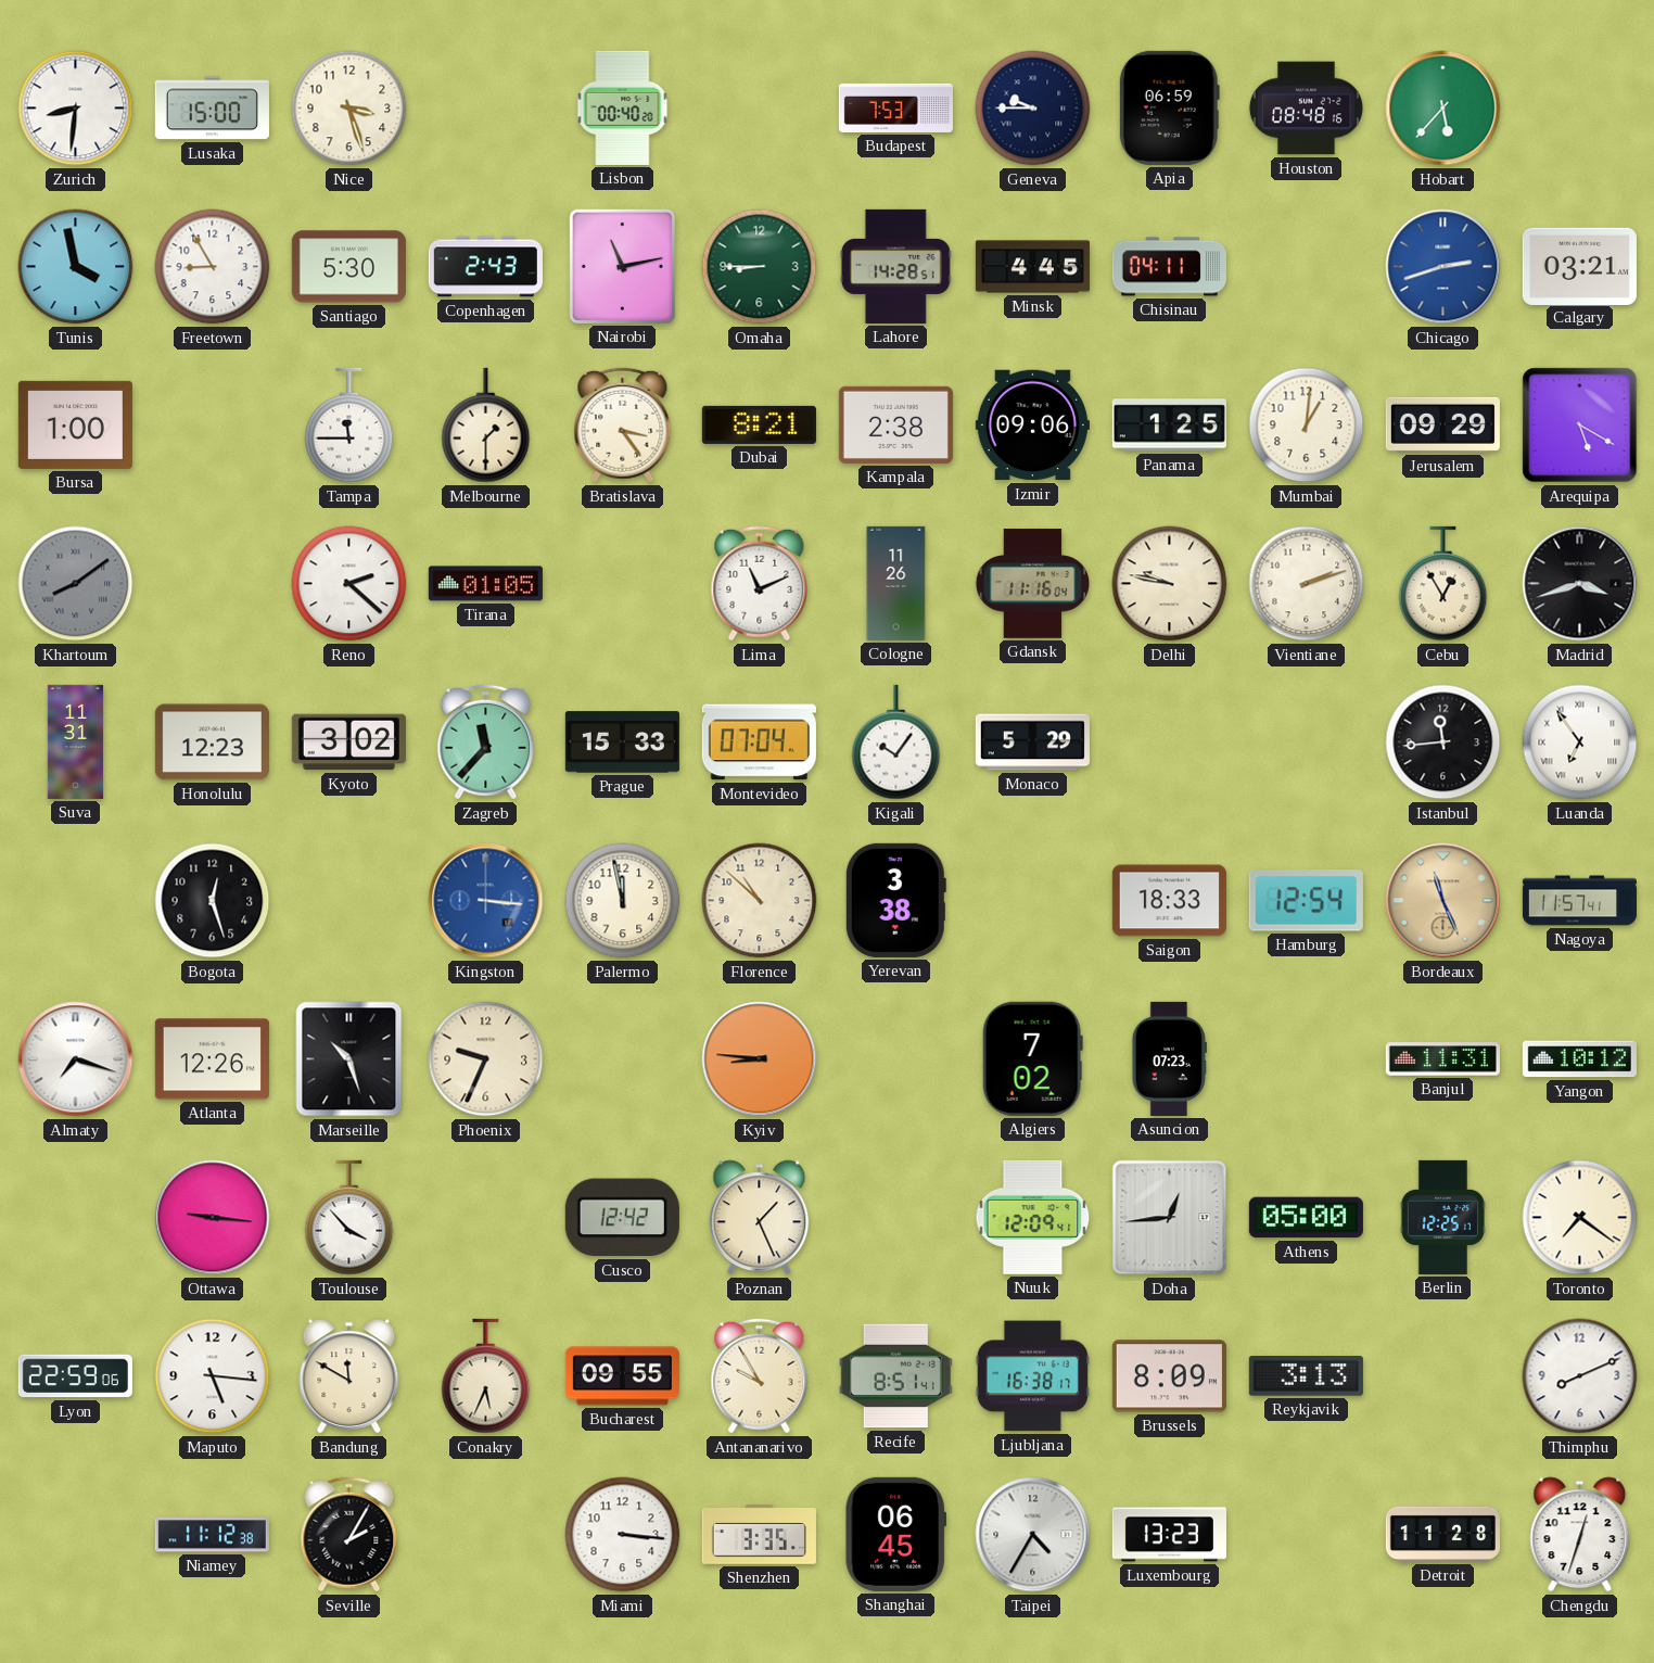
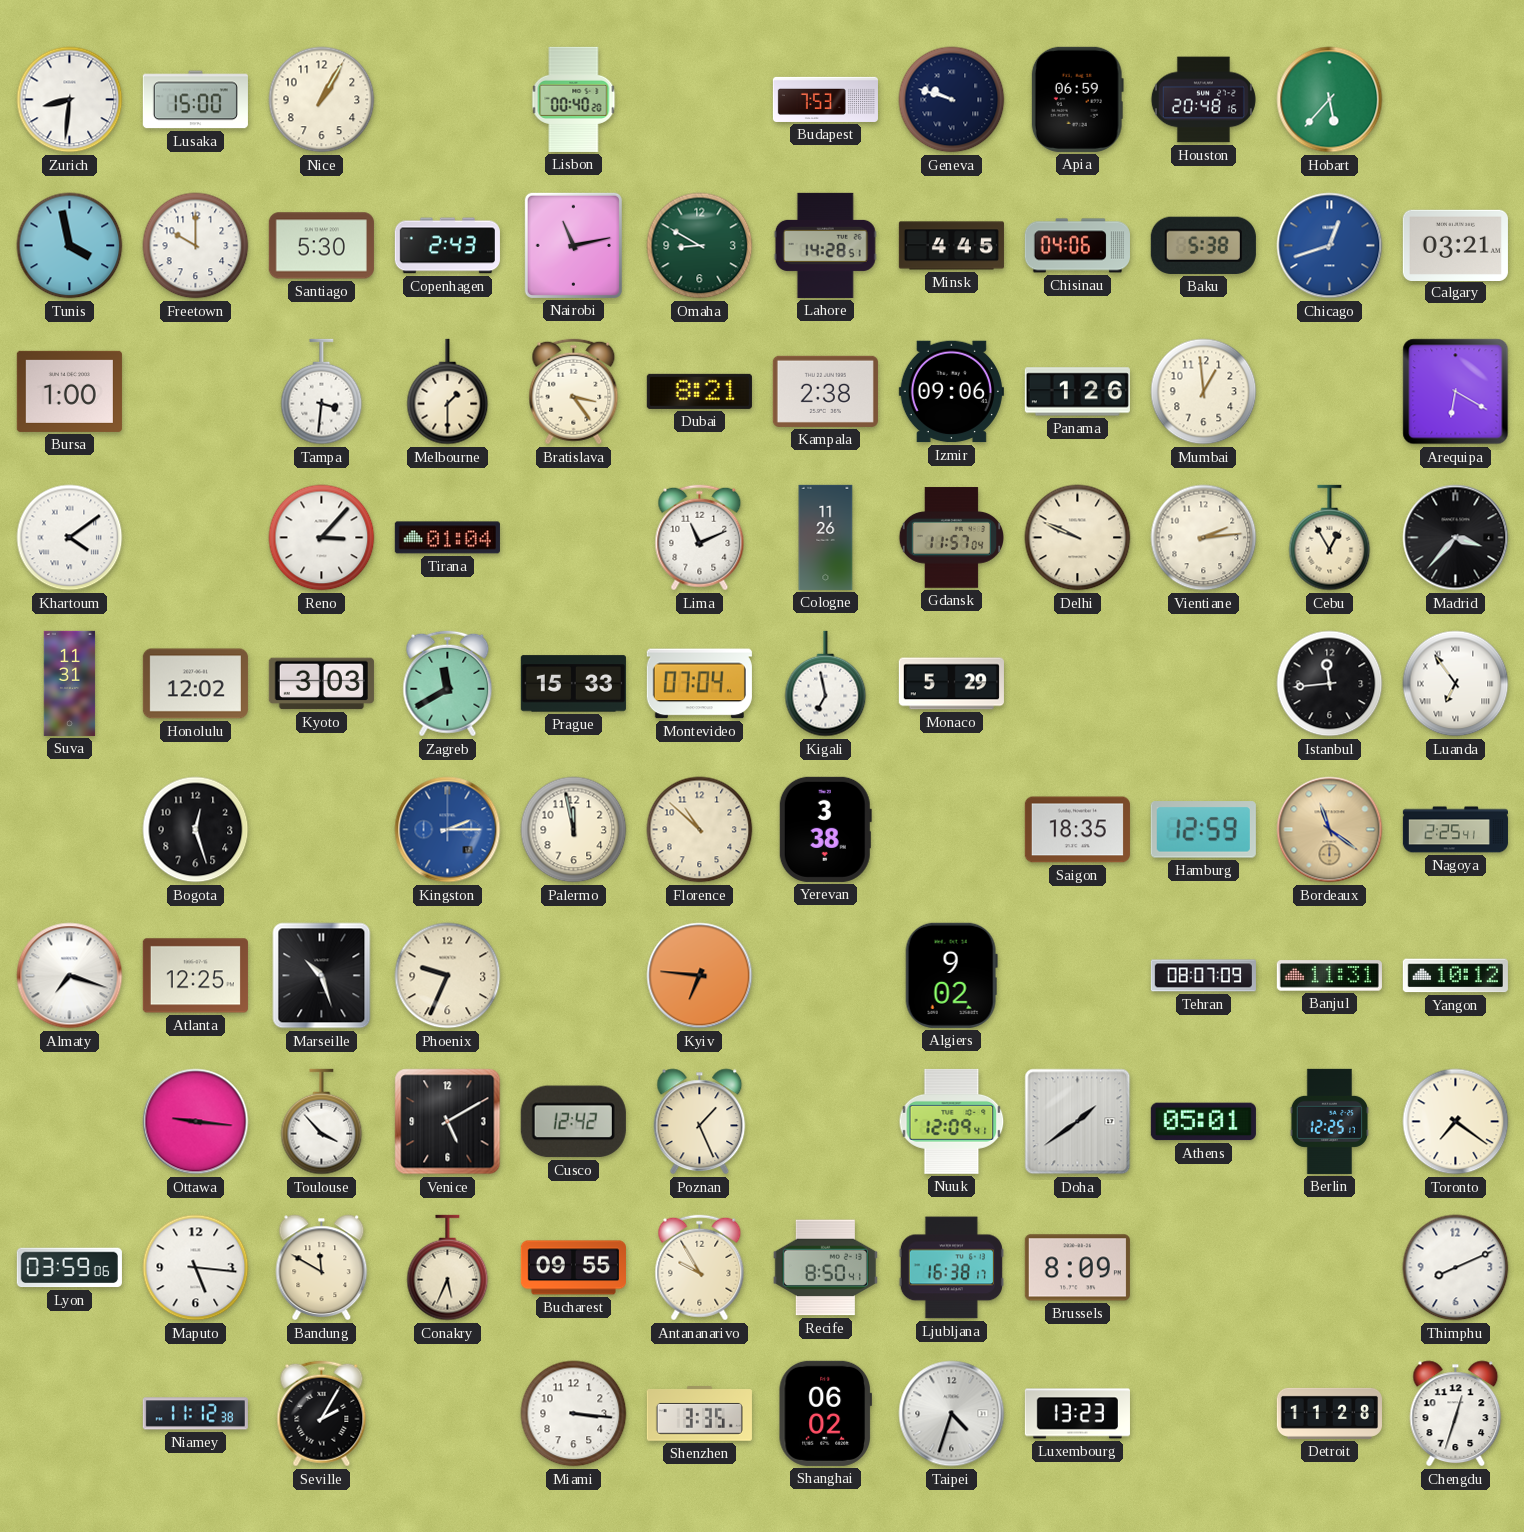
Nice: 3:27 -> 1:05
Geneva: 9:45 -> 9:48
Houston: 08:48 -> 20:48
Freetown: 8:55 -> 10:00
Omaha: 8:45 -> 8:50
Chisinau: 04:11 -> 04:06
Baku: none -> 5:38
Chicago: 2:42 -> 12:42
Tampa: 11:45 -> 3:31
Panama: 1:25 -> 1:26
Mumbai: 1:01 -> 12:59
Jerusalem: 09:29 -> none
Arequipa: 5:20 -> 6:20
Khartoum: 8:09 -> 4:09
Khartoum dial: grey -> white
Reno: 2:22 -> 3:07
Tirana: 01:05 -> 01:04
Gdansk: 11:16 -> 11:57
Delhi: 9:47 -> 9:49
Vientiane: 2:12 -> 2:14
Madrid: 3:42 -> 3:37
Honolulu: 12:23 -> 12:02
Kyoto: 3:02 -> 3:03
Zagreb: 11:37 -> 11:40
Kigali: 10:06 -> 6:58
Kingston: 3:16 -> 2:15
Saigon: 18:33 -> 18:35
Hamburg: 12:54 -> 12:59
Bordeaux: 11:26 -> 11:21
Nagoya: 11:57 -> 2:25
Atlanta: 12:26 -> 12:25
Kyiv: 8:46 -> 6:46
Algiers: 7:02 -> 9:02
Asuncion: 07:23 -> none
Tehran: none -> 08:07
Venice: none -> 5:10
Doha: 12:44 -> 1:39
Athens: 05:00 -> 05:01
Lyon: 22:59 -> 03:59
Recife: 8:51 -> 8:50
Reykjavik: 3:13 -> none
Shanghai: 06:45 -> 06:02
Taipei: 4:35 -> 4:33
